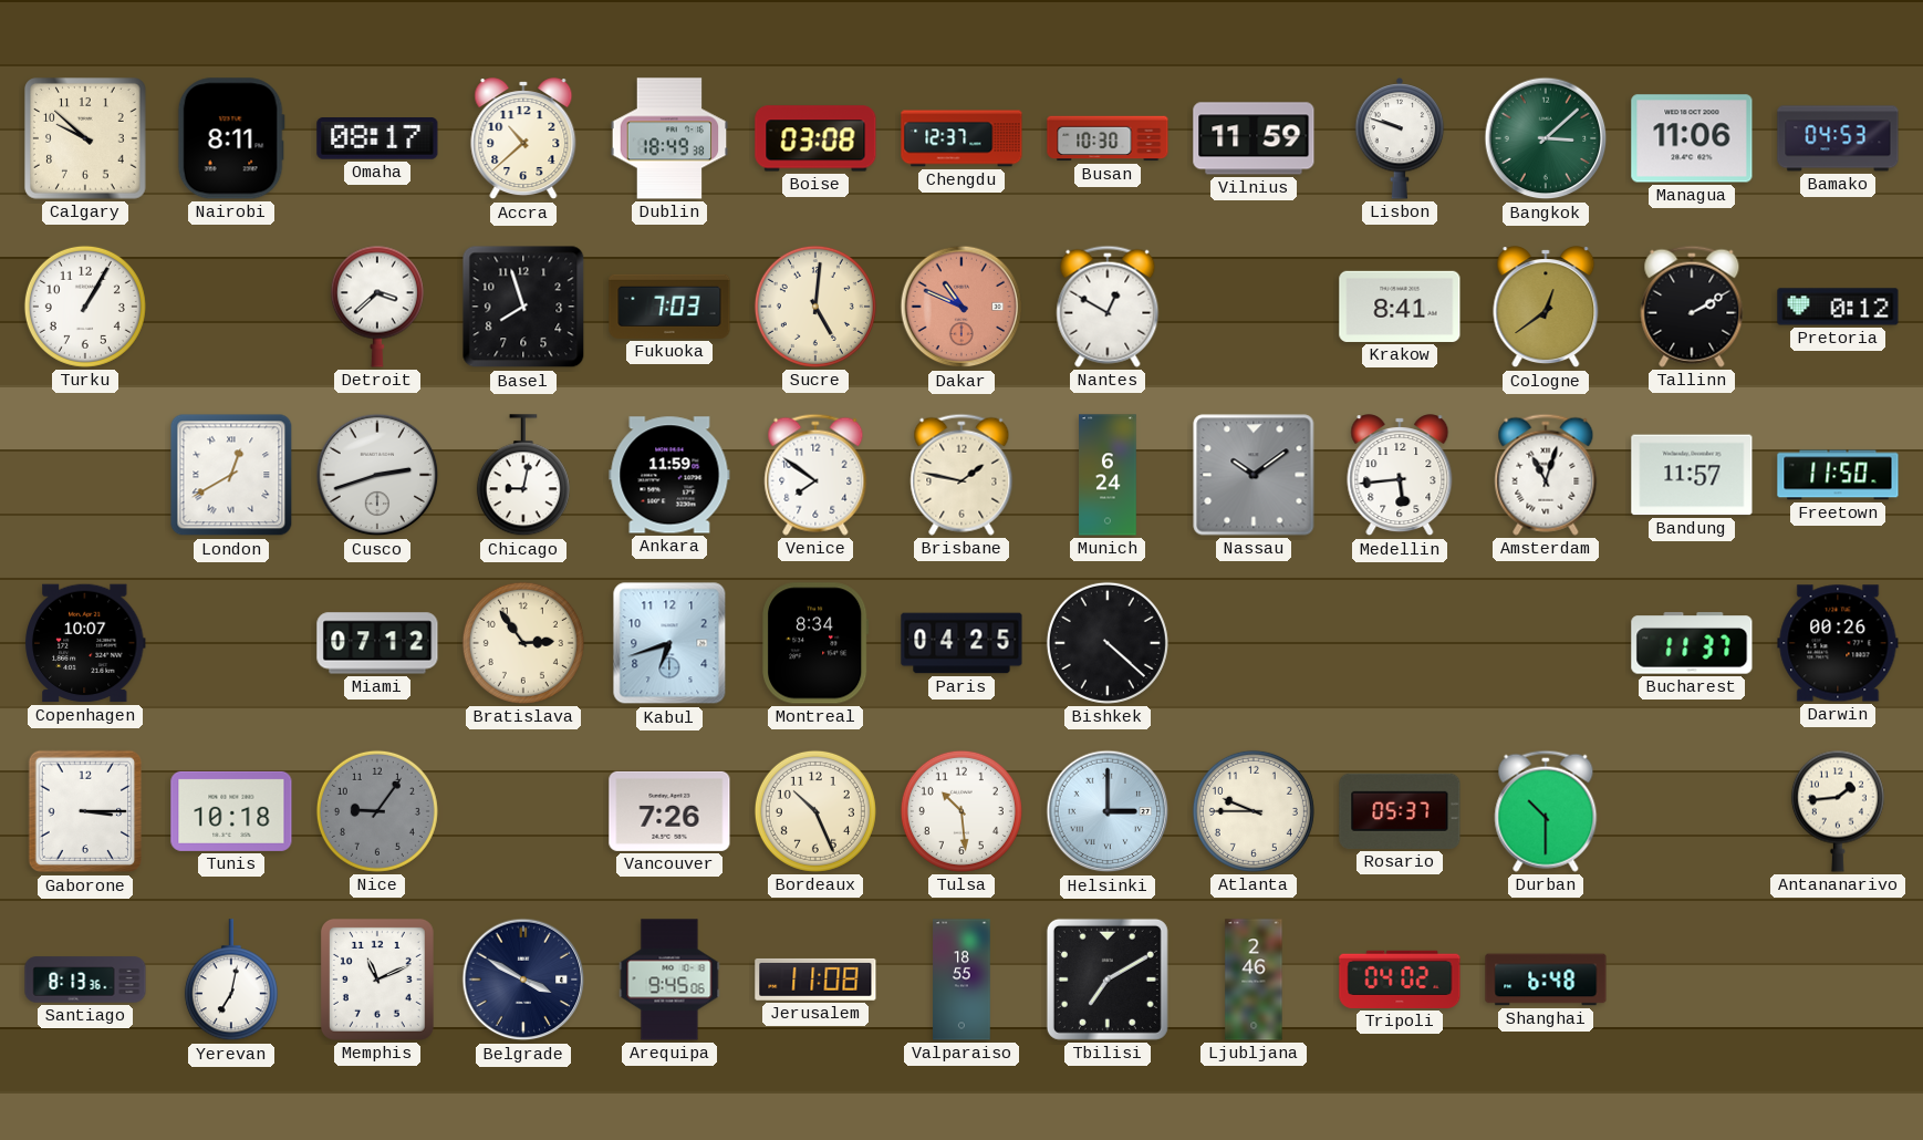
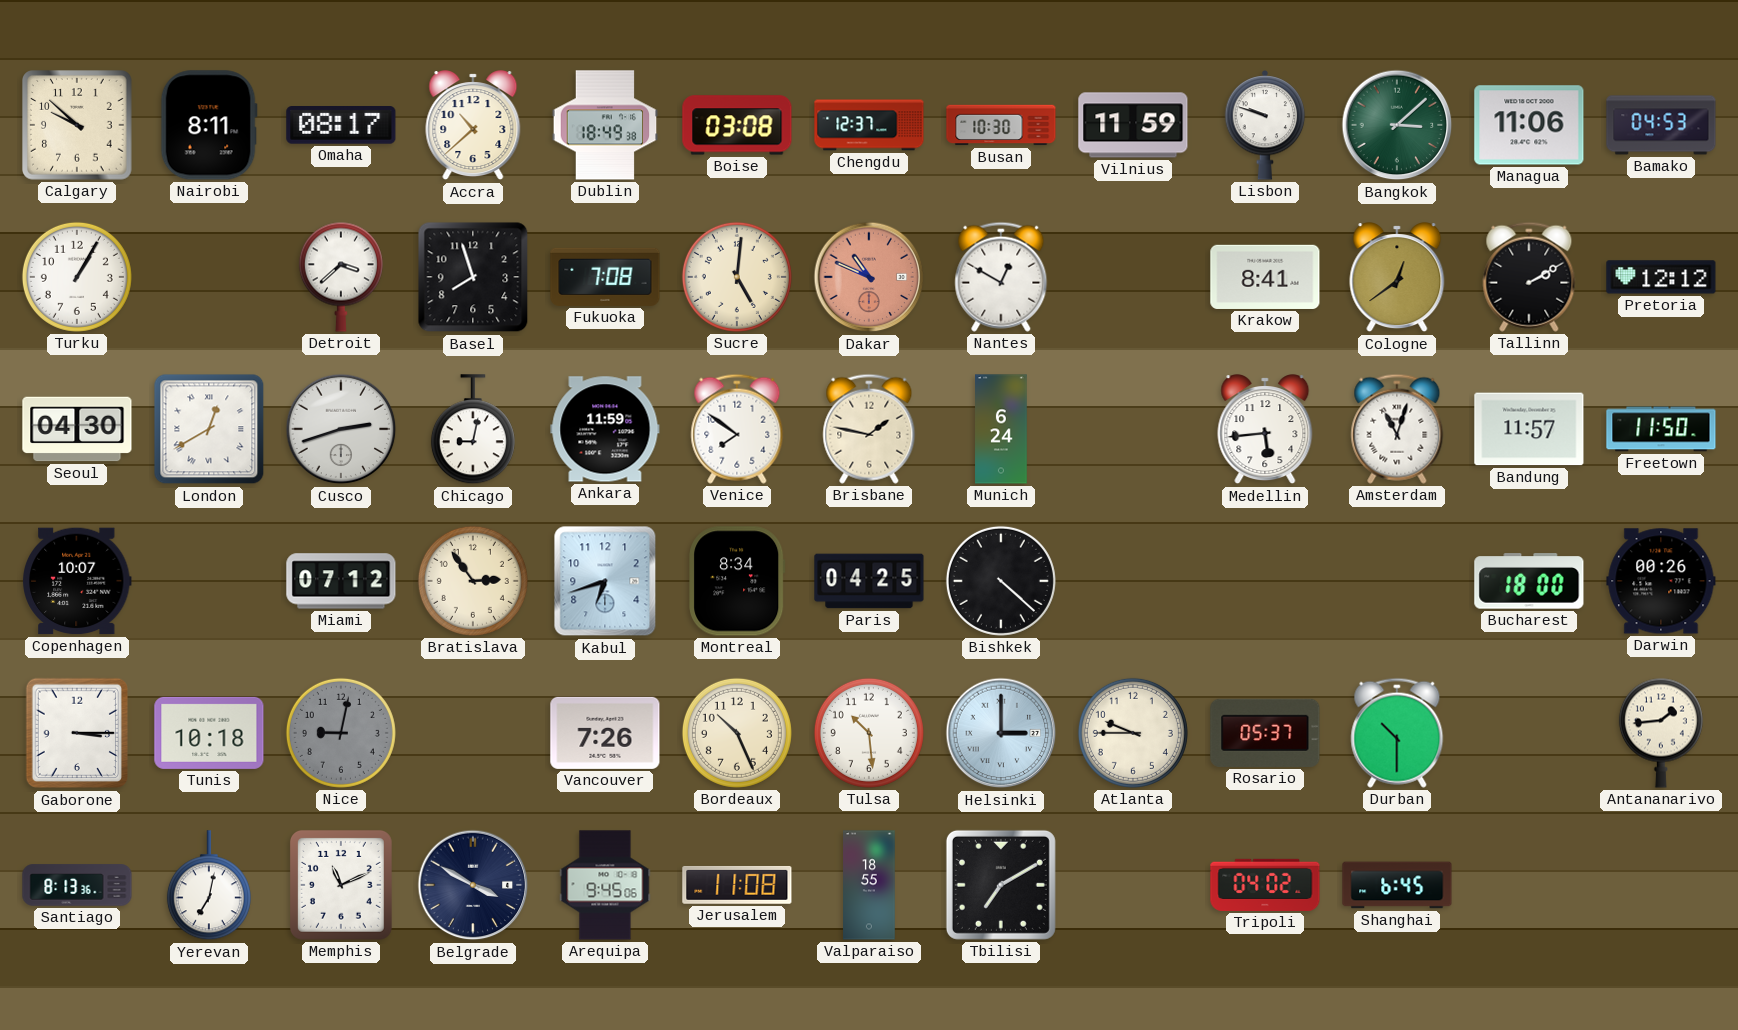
Fukuoka: 7:03 -> 7:08
Pretoria: 0:12 -> 12:12
Seoul: none -> 04:30
Nassau: 10:09 -> none
Bucharest: 11:37 -> 18:00
Nice: 9:06 -> 9:02
Ljubljana: 2:46 -> none
Shanghai: 6:48 -> 6:45
